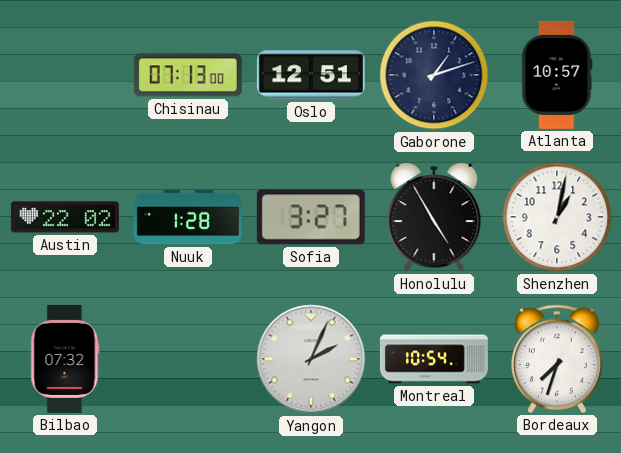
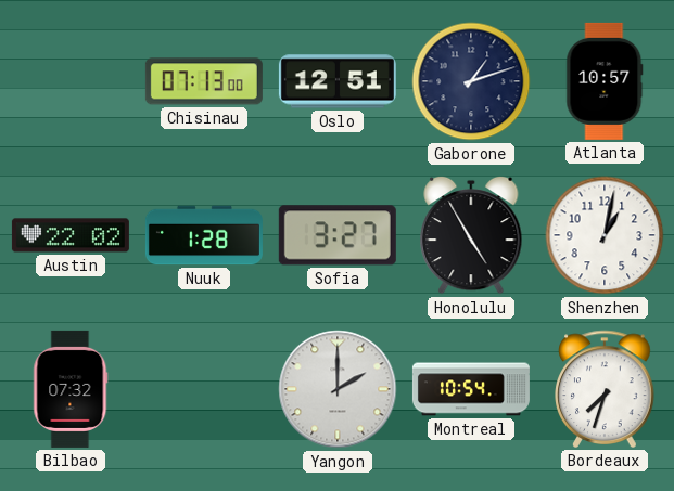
Yangon: 2:04 -> 2:00
